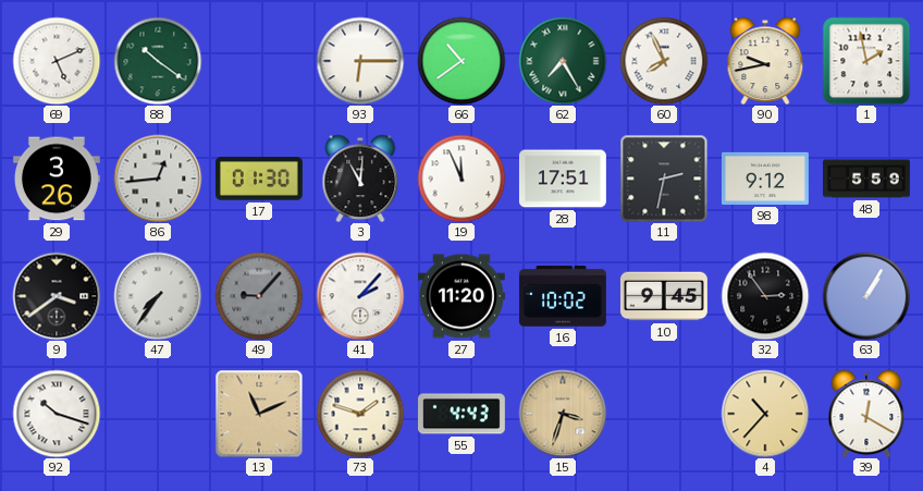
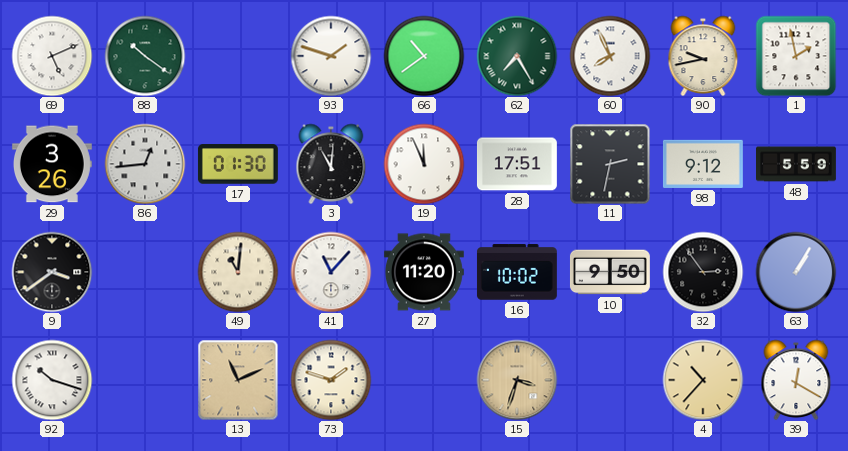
93: 6:15 -> 1:48
47: 7:36 -> none
49: 9:07 -> 11:01
49 dial: grey -> cream
41: 2:07 -> 11:07
10: 9:45 -> 9:50
55: 4:43 -> none
